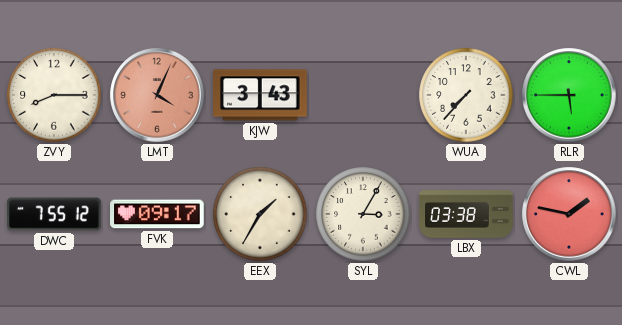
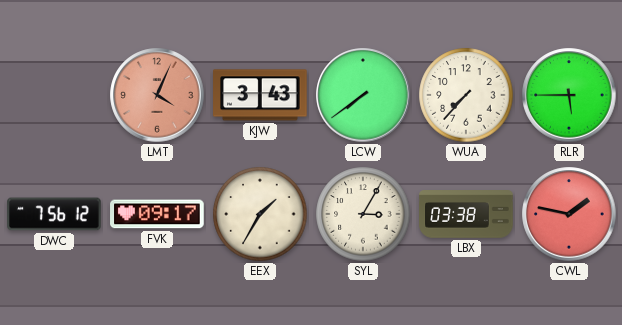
ZVY: 8:15 -> none
LCW: none -> 7:39
DWC: 7:55 -> 7:56
